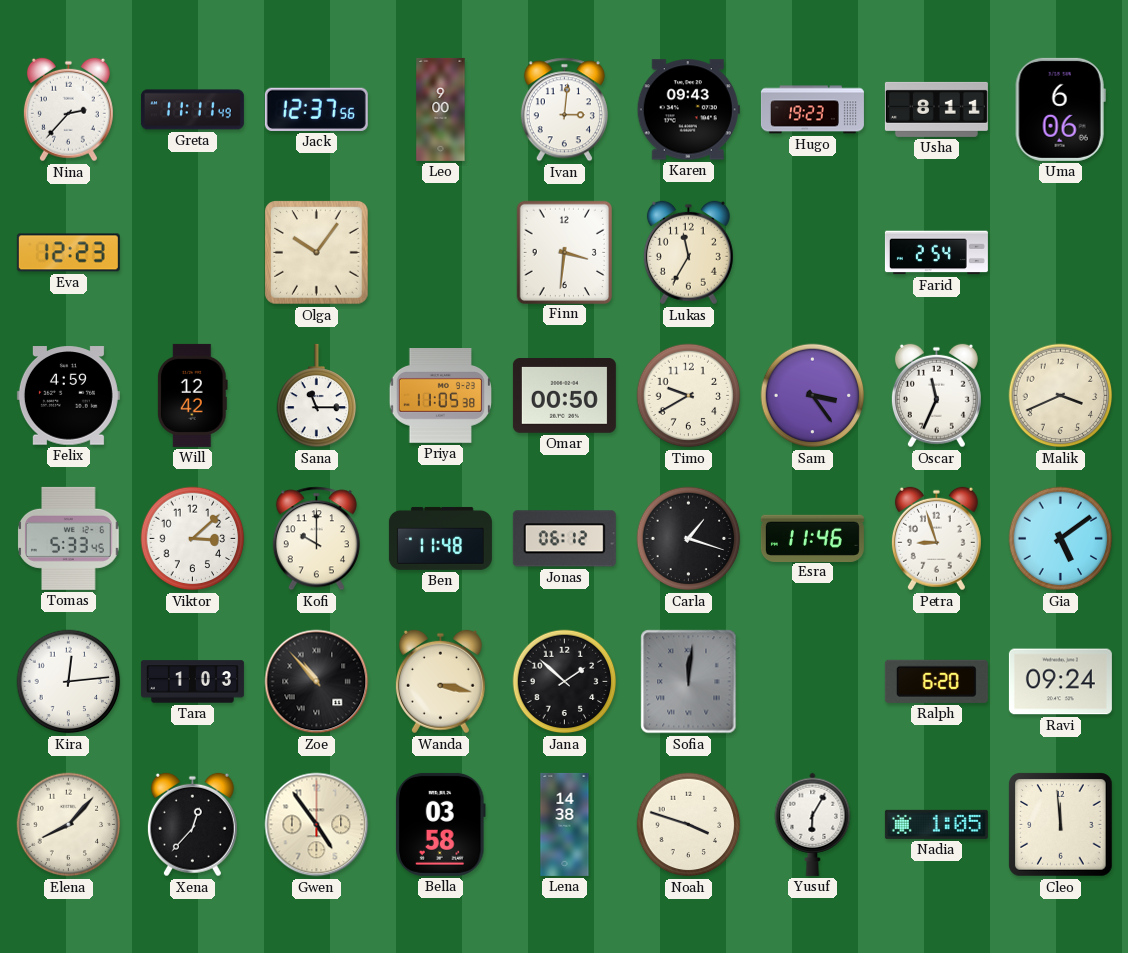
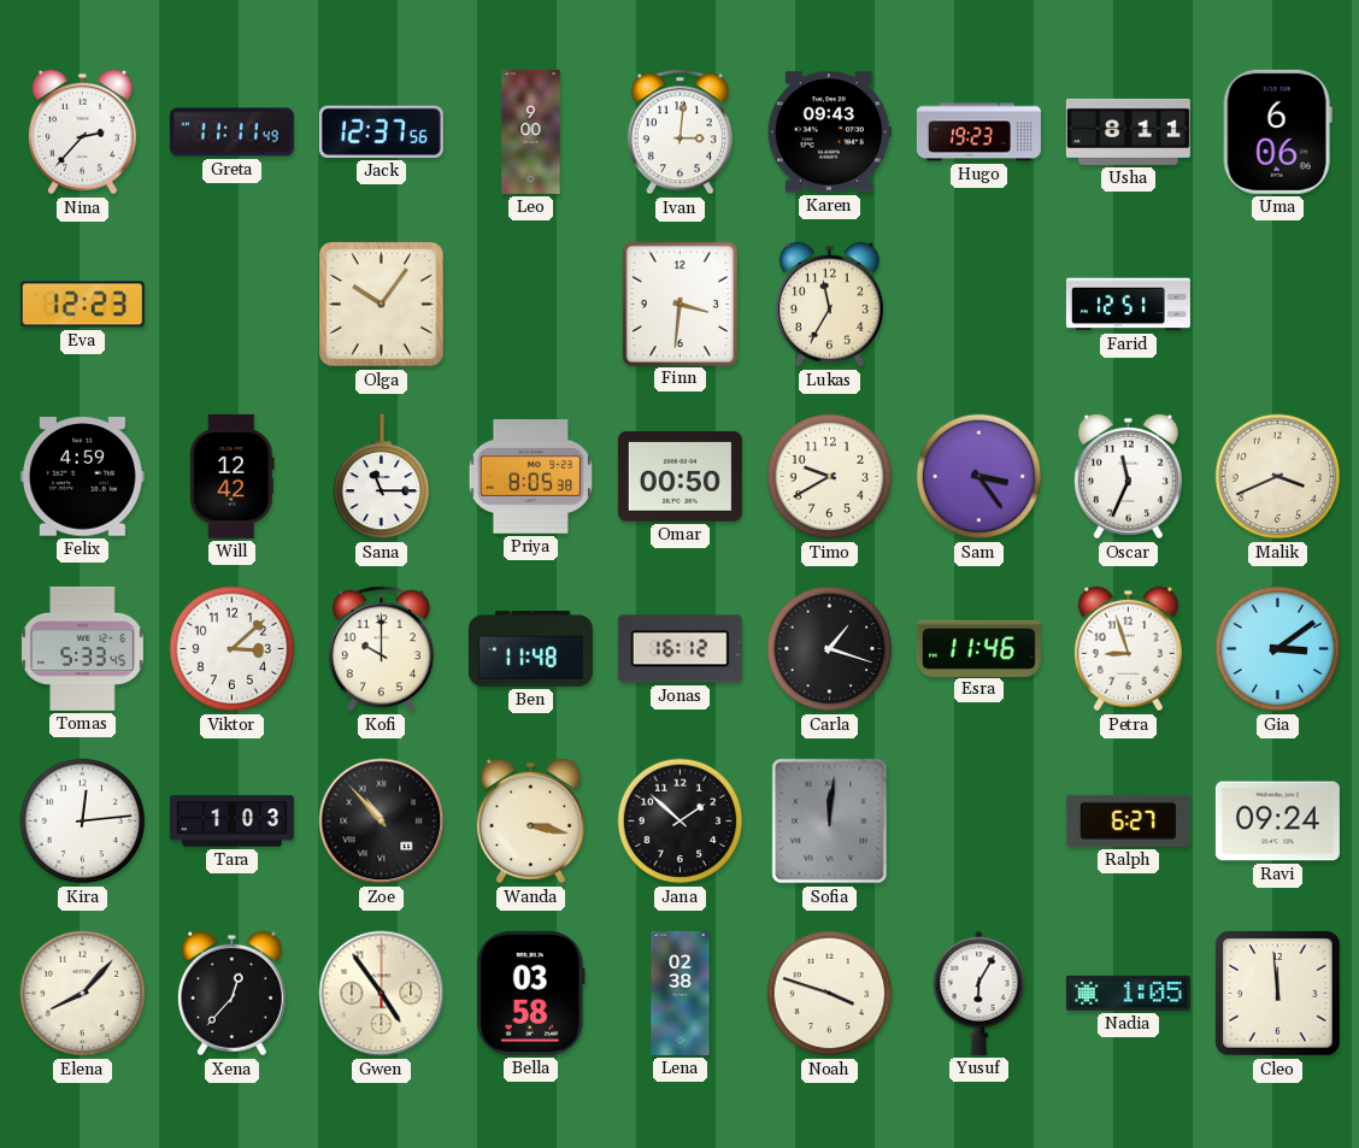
Farid: 2:54 -> 12:51
Priya: 11:05 -> 8:05
Jonas: 06:12 -> 16:12
Gia: 5:09 -> 3:09
Ralph: 6:20 -> 6:27
Lena: 14:38 -> 02:38
